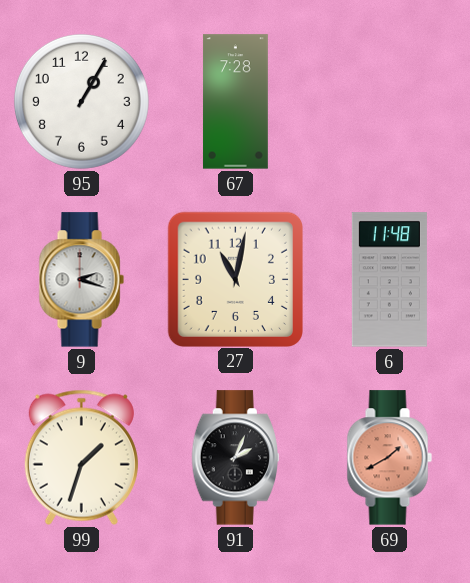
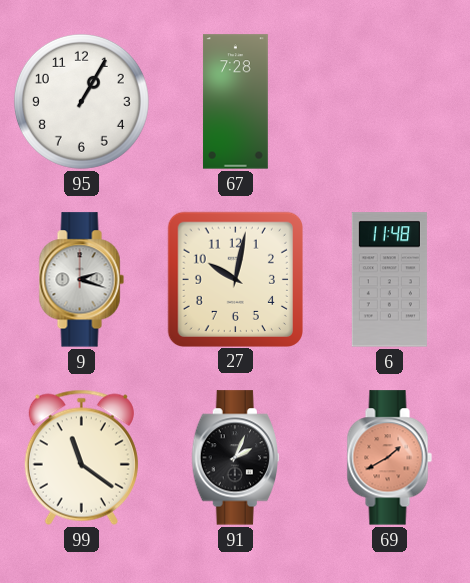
27: 11:02 -> 10:02
99: 1:33 -> 11:21
